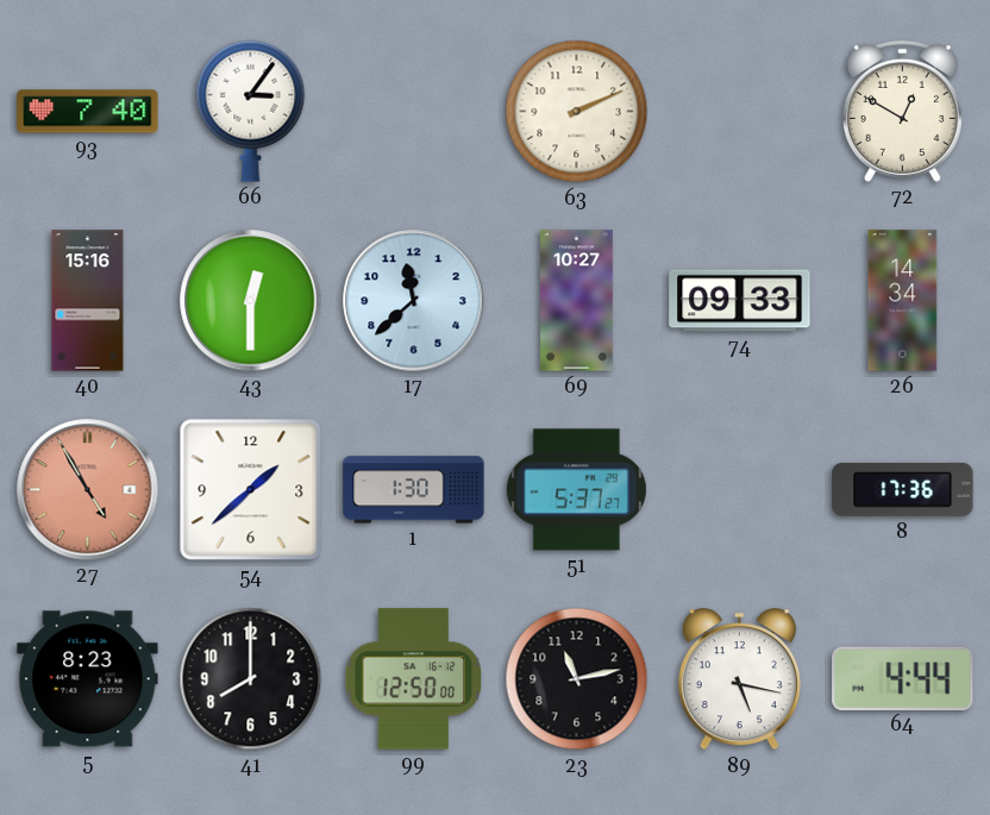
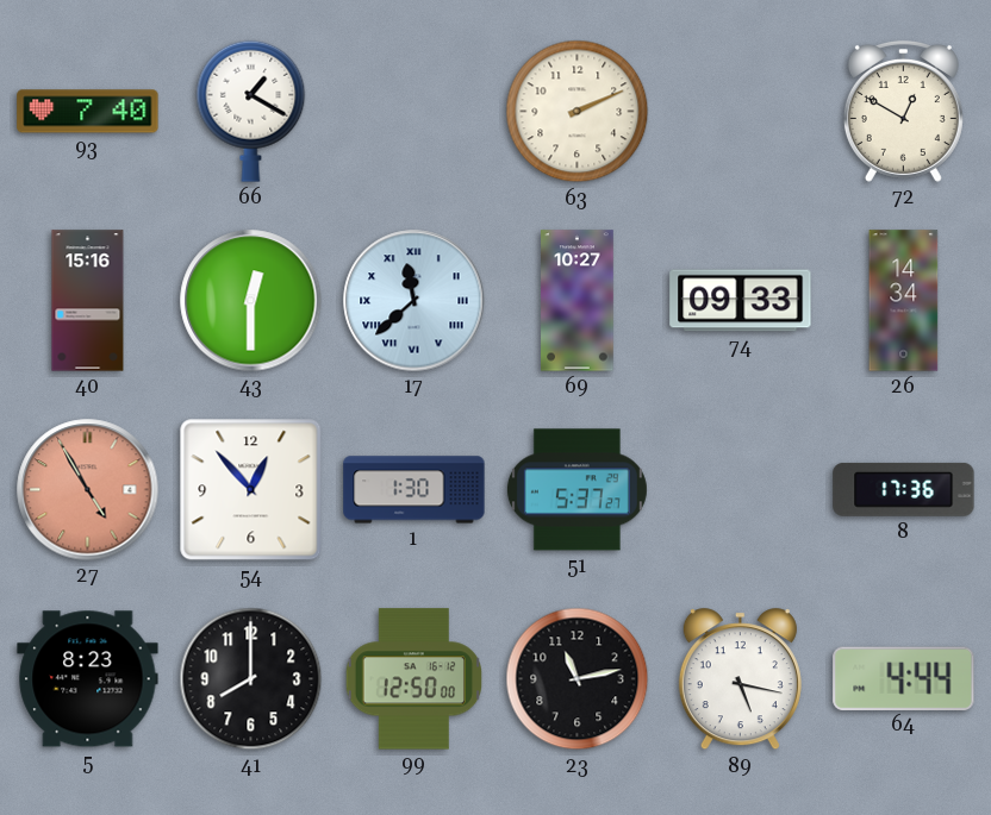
66: 3:06 -> 1:20
17 numerals: Arabic -> Roman
54: 1:38 -> 12:53
